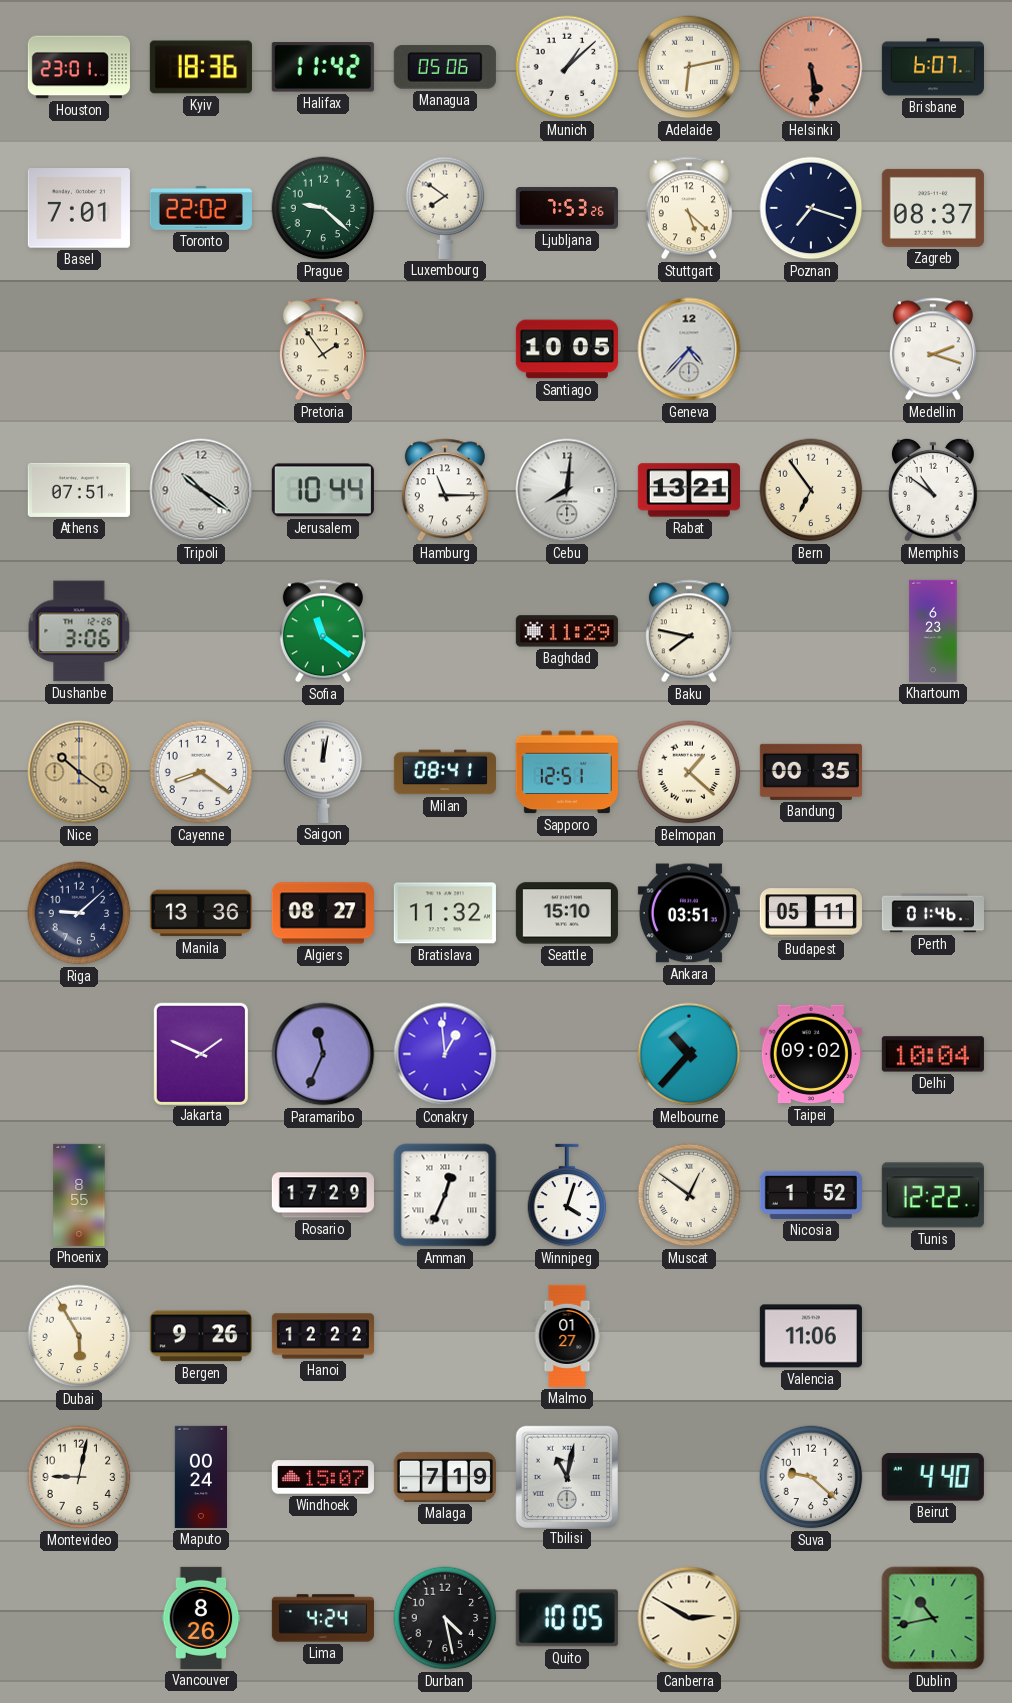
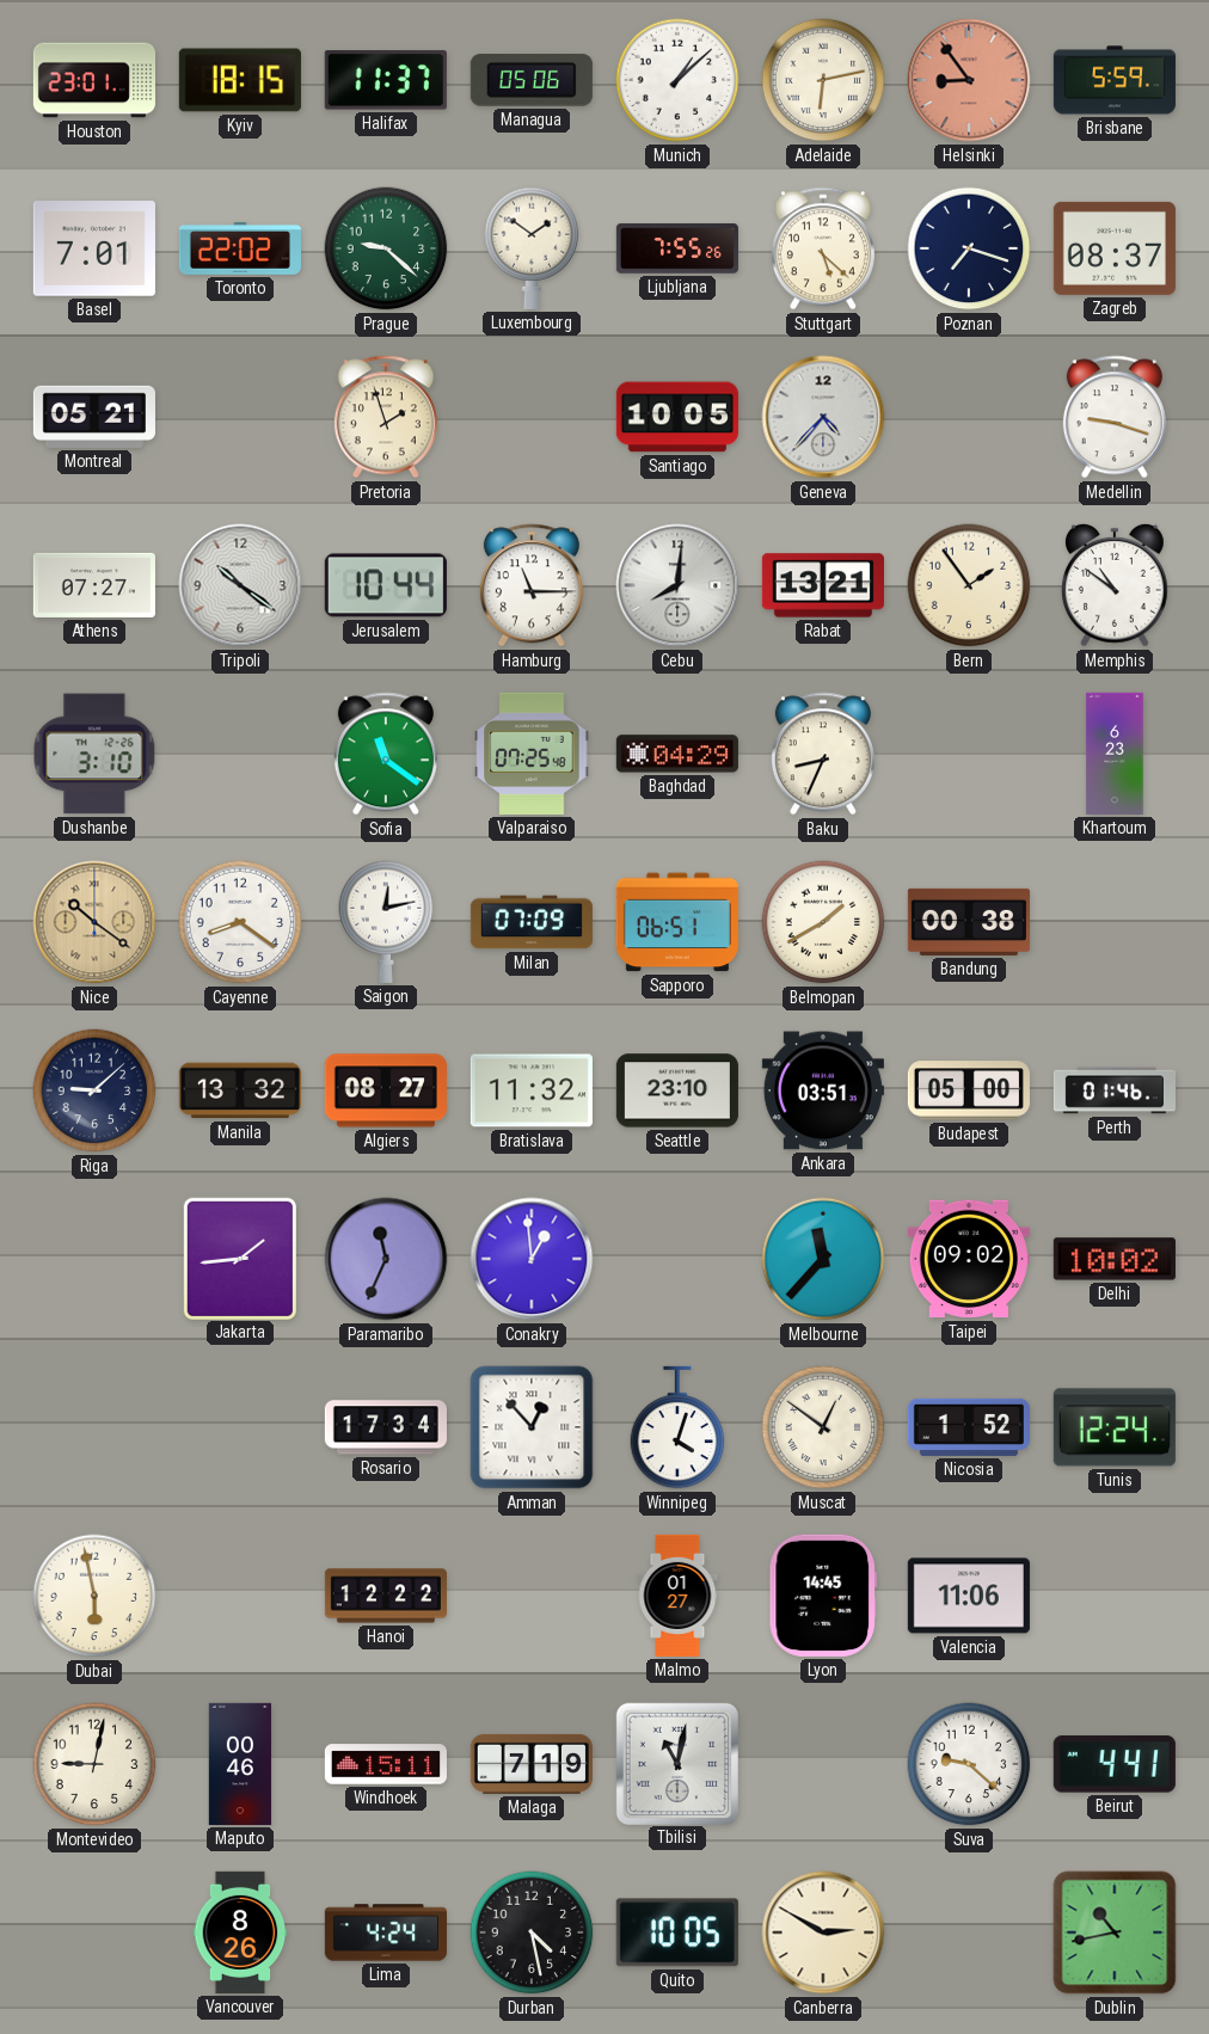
Kyiv: 18:36 -> 18:15
Halifax: 11:42 -> 11:37
Helsinki: 5:29 -> 8:54
Brisbane: 6:07 -> 5:59
Luxembourg: 7:51 -> 1:51
Ljubljana: 7:53 -> 7:55
Montreal: none -> 05:21
Pretoria: 1:54 -> 1:57
Medellin: 2:18 -> 9:18
Athens: 07:51 -> 07:27
Bern: 6:54 -> 1:54
Dushanbe: 3:06 -> 3:10
Valparaiso: none -> 07:25
Baghdad: 11:29 -> 04:29
Baku: 7:47 -> 8:34
Saigon: 12:02 -> 12:13
Milan: 08:41 -> 07:09
Sapporo: 12:51 -> 06:51
Belmopan: 1:22 -> 1:40
Bandung: 00:35 -> 00:38
Manila: 13:36 -> 13:32
Seattle: 15:10 -> 23:10
Budapest: 05:11 -> 05:00
Jakarta: 1:49 -> 1:44
Melbourne: 10:37 -> 11:37
Delhi: 10:04 -> 10:02
Phoenix: 8:55 -> none
Rosario: 17:29 -> 17:34
Amman: 12:34 -> 12:53
Tunis: 12:22 -> 12:24
Dubai: 5:55 -> 5:58
Bergen: 9:26 -> none
Lyon: none -> 14:45
Maputo: 00:24 -> 00:46
Windhoek: 15:07 -> 15:11
Beirut: 4:40 -> 4:41
